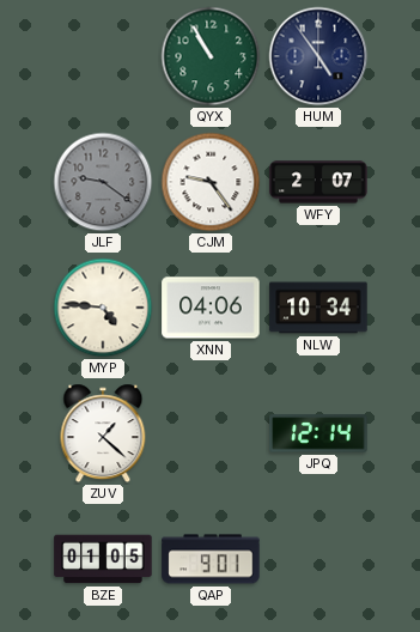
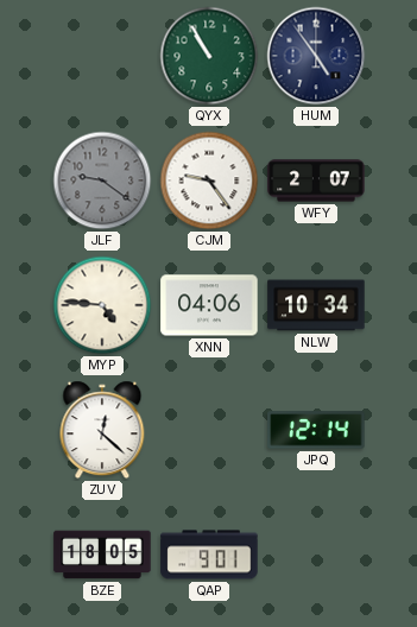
ZUV: 1:22 -> 12:22
BZE: 01:05 -> 18:05
